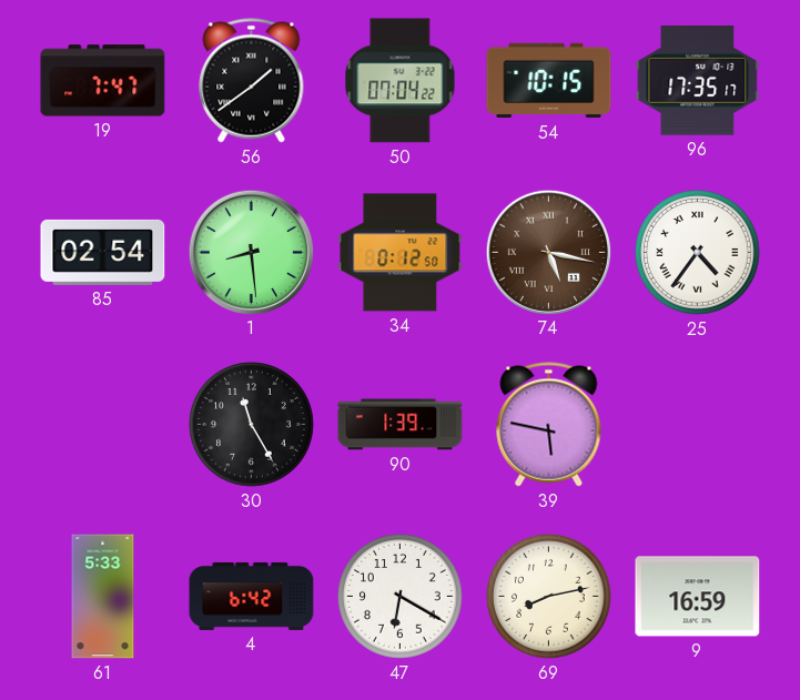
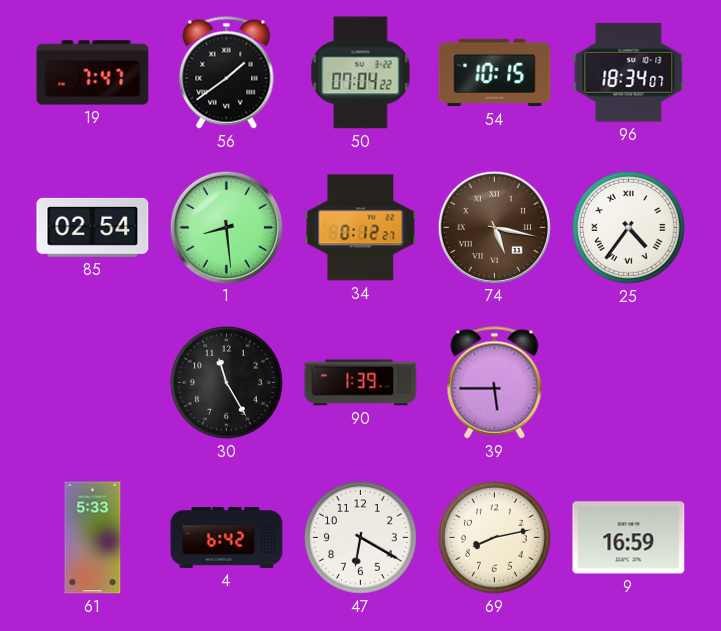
96: 17:35 -> 18:34
34: 0:12:50 -> 0:12:27
39: 5:47 -> 5:45
